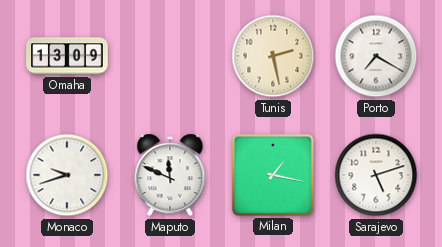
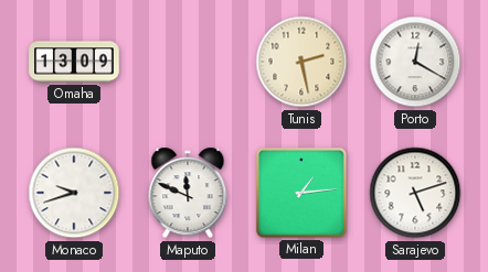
Porto: 7:20 -> 12:20
Milan: 1:17 -> 1:14
